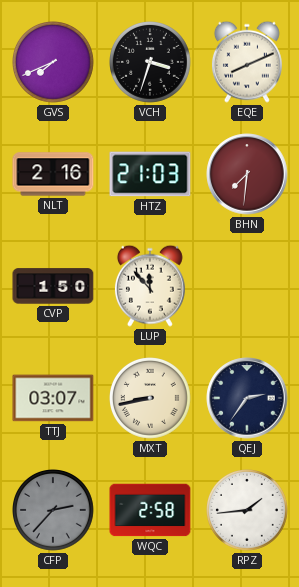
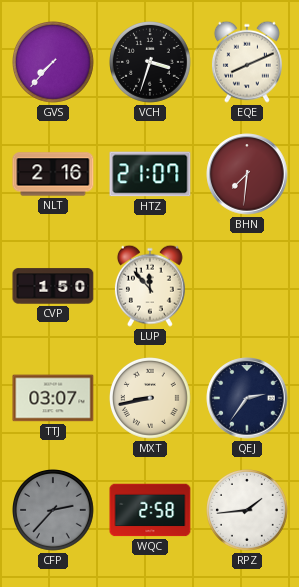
GVS: 7:41 -> 7:37
HTZ: 21:03 -> 21:07
